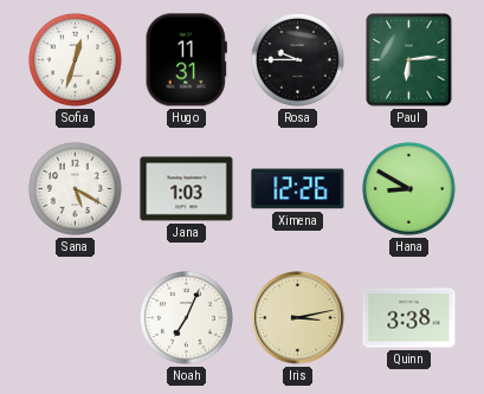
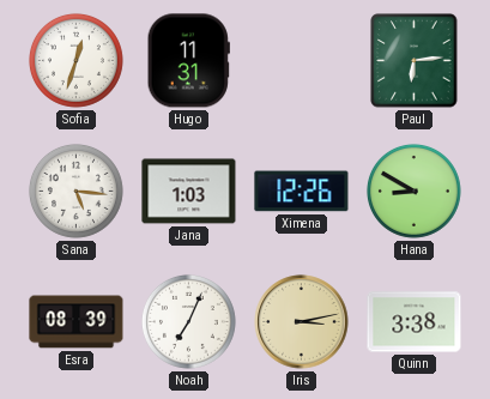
Rosa: 9:45 -> none
Sana: 5:20 -> 5:16
Esra: none -> 08:39
